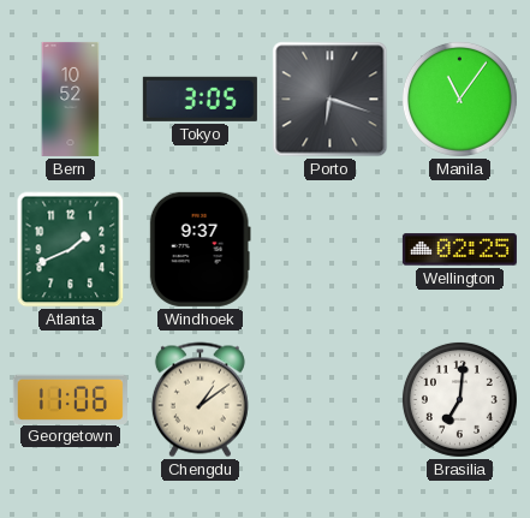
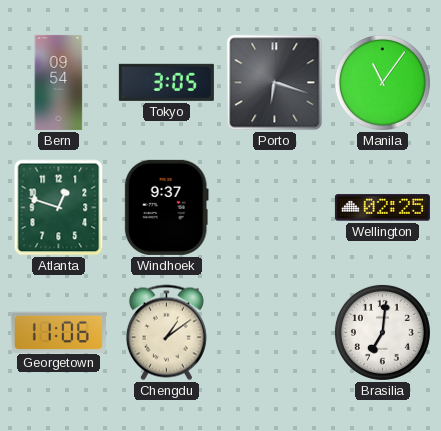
Bern: 10:52 -> 09:54
Atlanta: 1:41 -> 12:48
